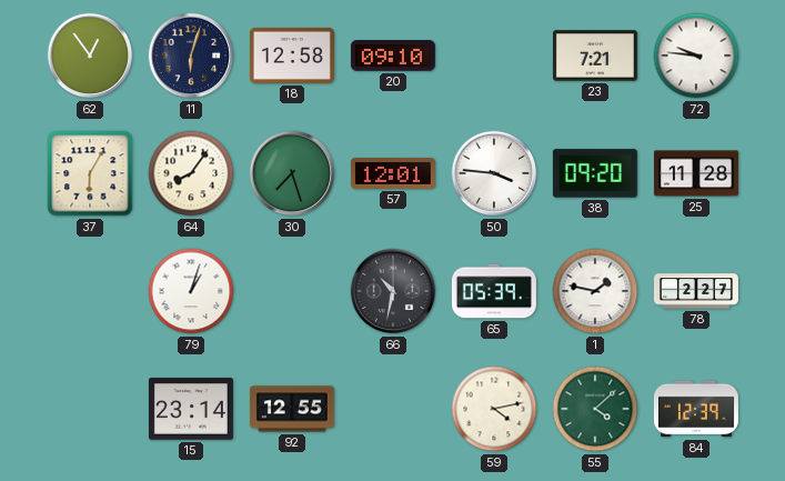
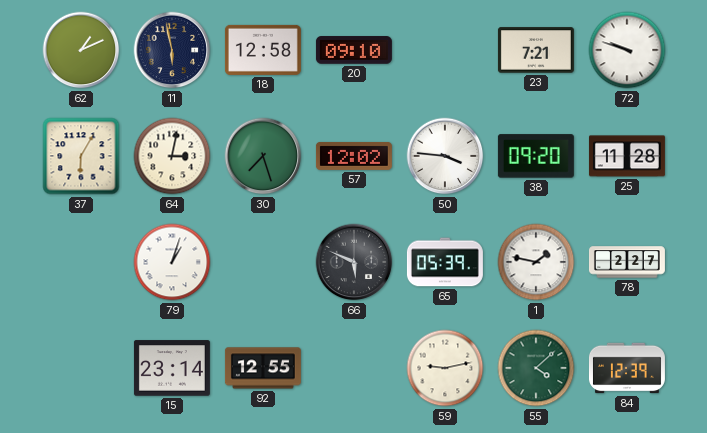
62: 12:54 -> 1:11
11: 6:03 -> 5:58
72: 9:46 -> 9:48
64: 8:06 -> 3:02
57: 12:01 -> 12:02
66: 10:32 -> 5:49
59: 4:13 -> 9:13
